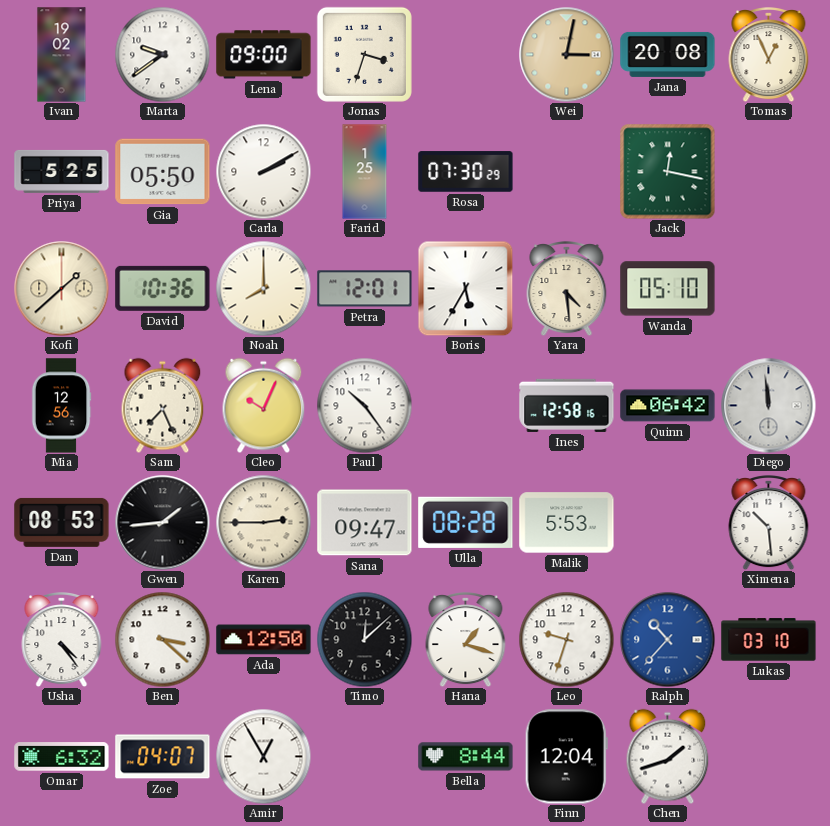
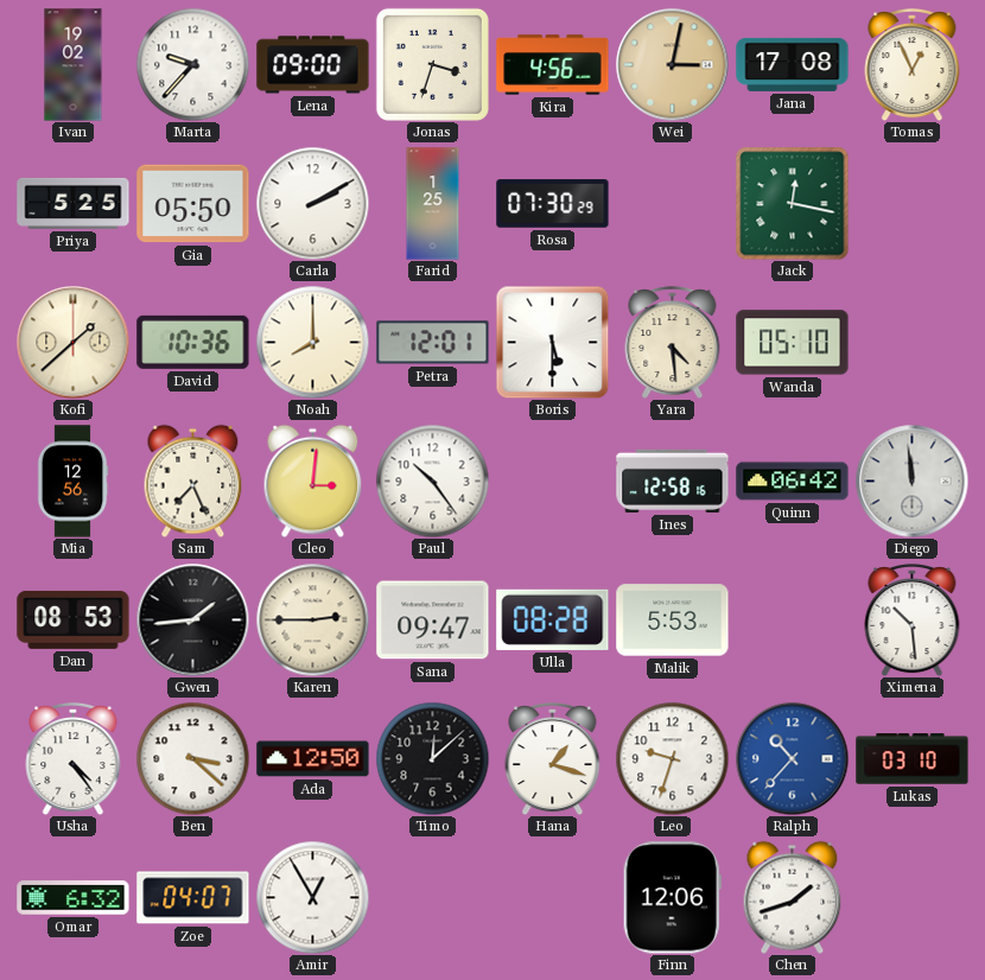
Marta: 9:39 -> 9:37
Kira: none -> 4:56
Jana: 20:08 -> 17:08
Boris: 5:35 -> 5:30
Cleo: 10:04 -> 3:01
Bella: 8:44 -> none
Finn: 12:04 -> 12:06
